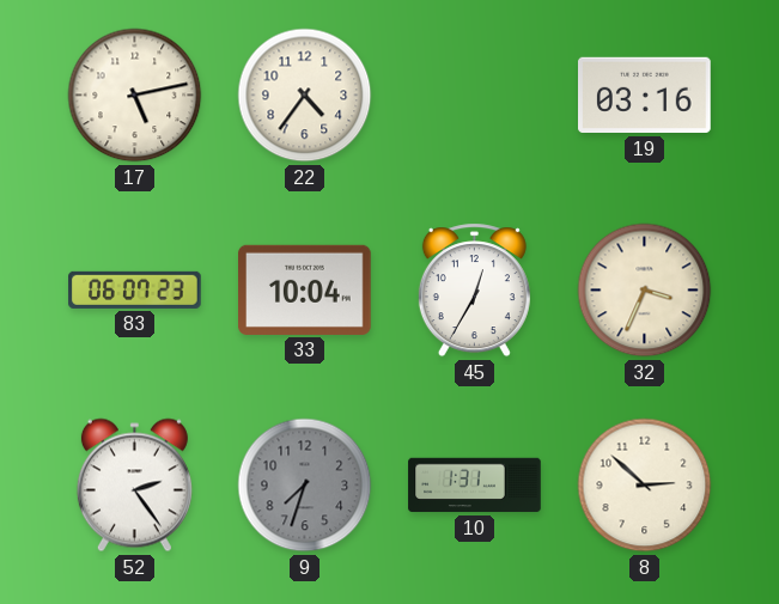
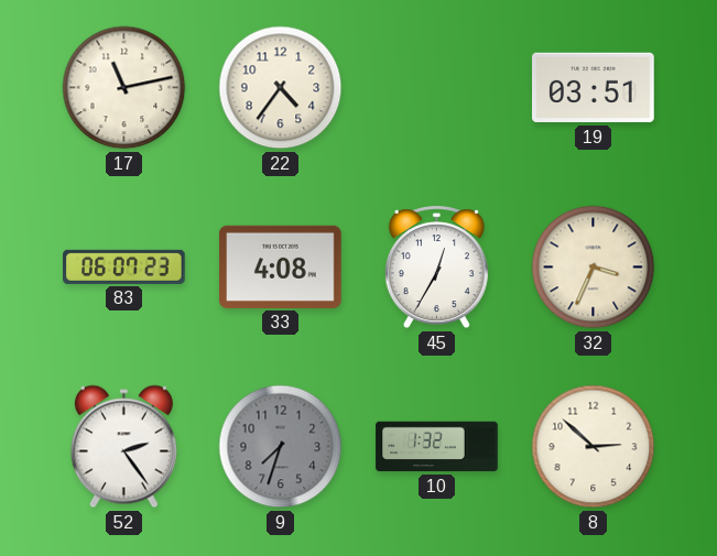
17: 5:13 -> 11:13
19: 03:16 -> 03:51
33: 10:04 -> 4:08
10: 1:31 -> 1:32
